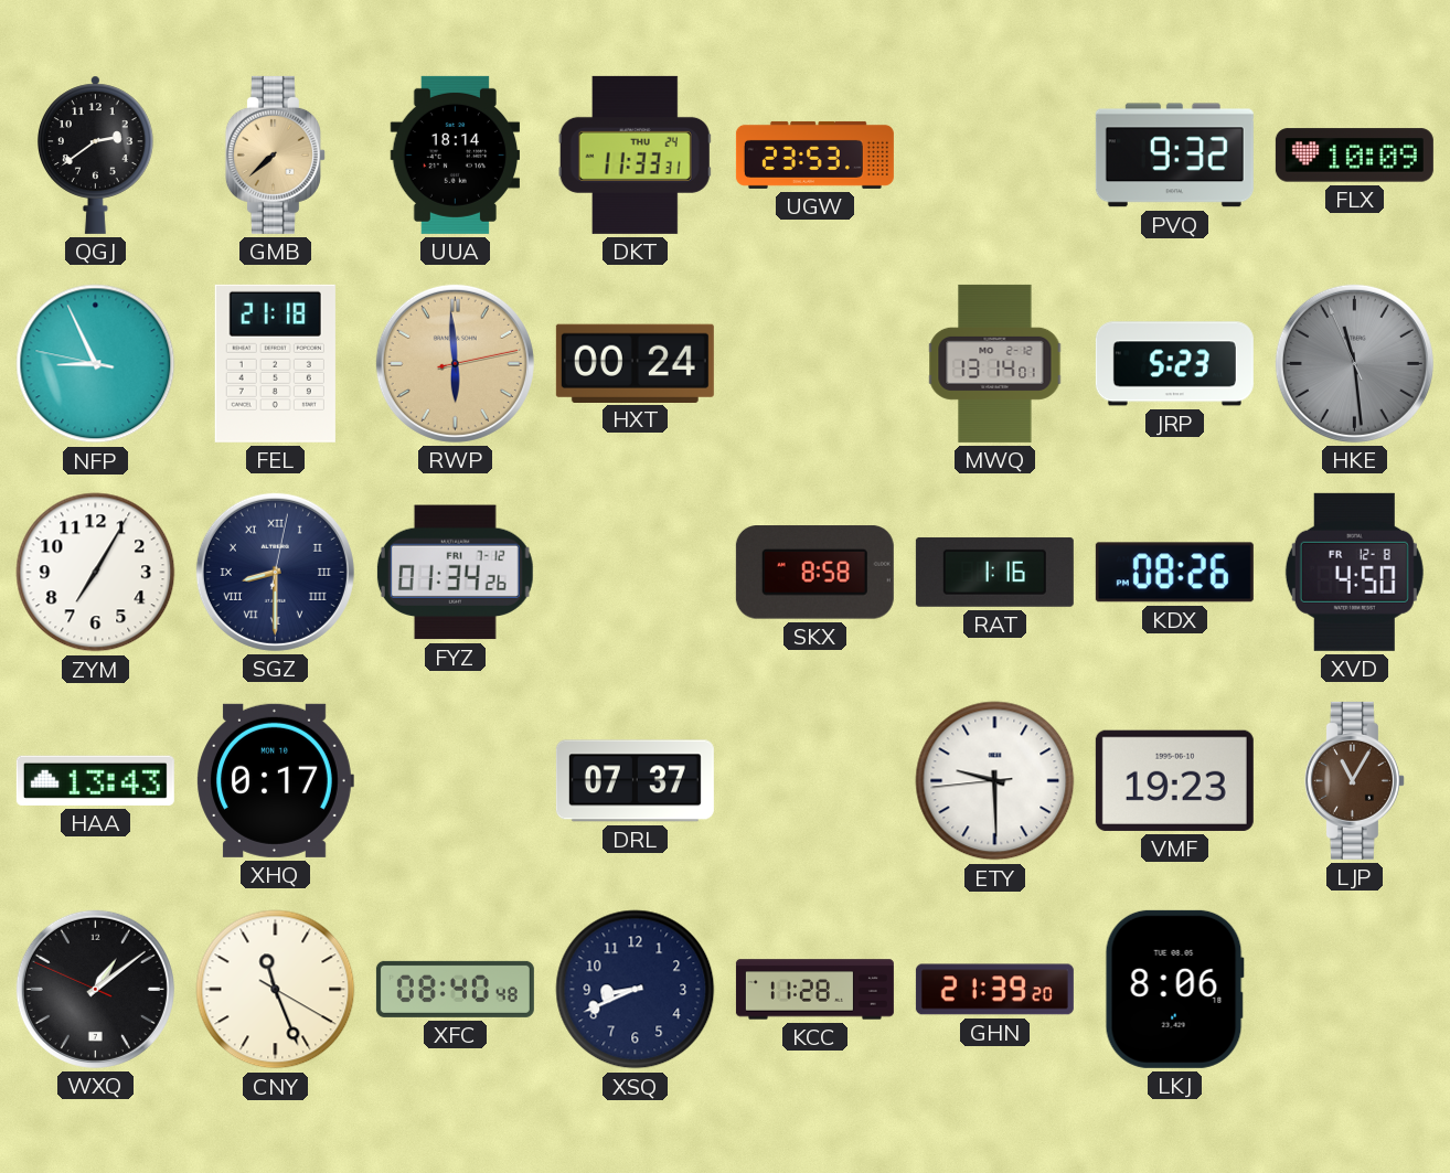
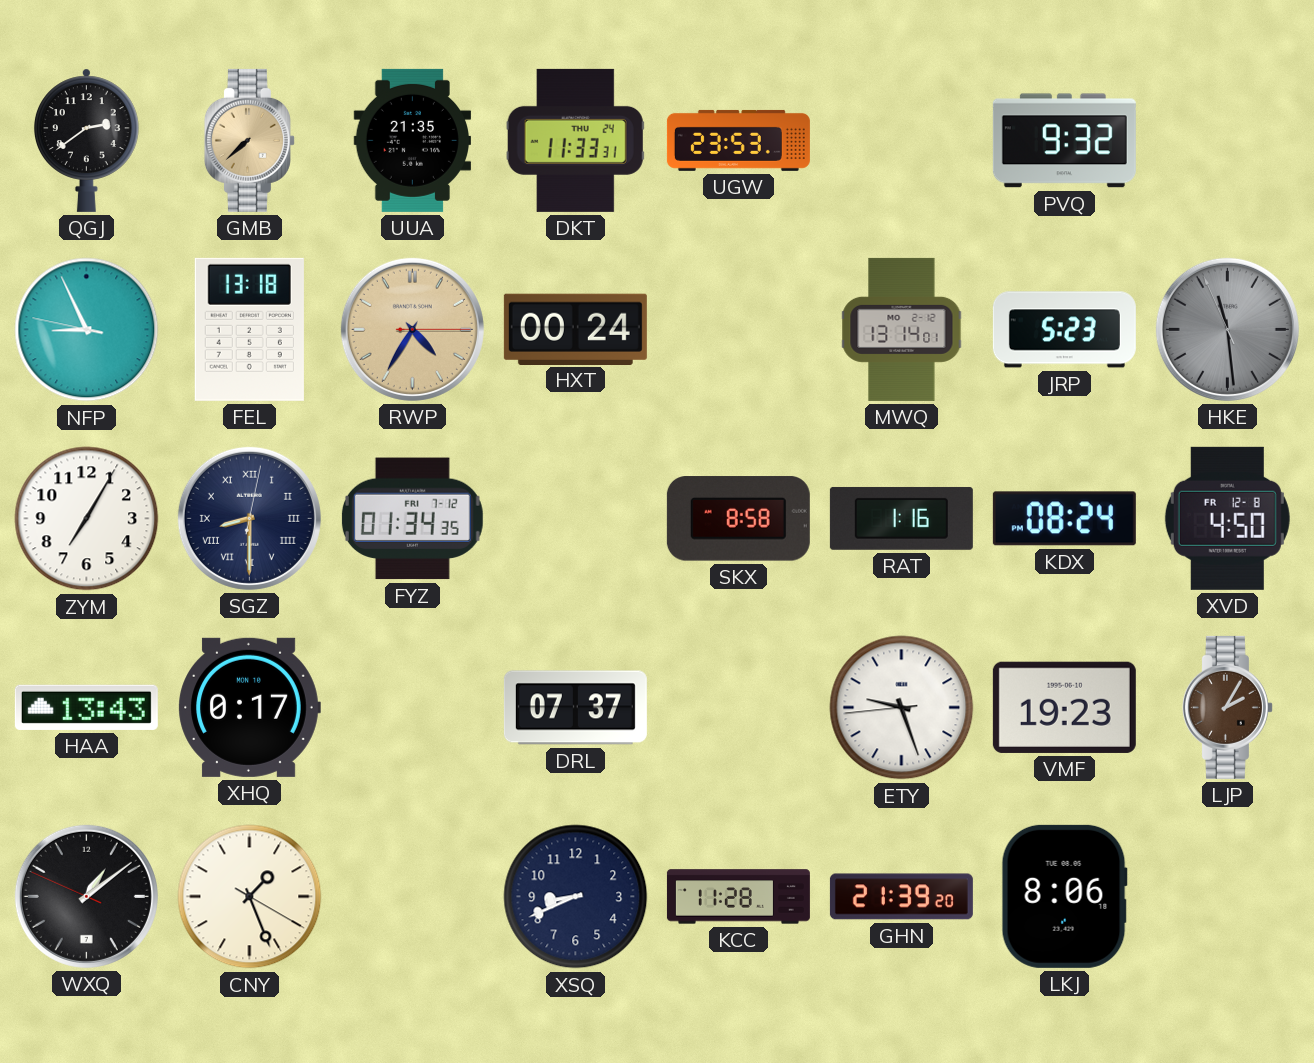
UUA: 18:14 -> 21:35
FLX: 10:09 -> none
FEL: 21:18 -> 13:18
RWP: 5:59 -> 4:35
FYZ: 01:34:26 -> 01:34:35
KDX: 08:26 -> 08:24
ETY: 9:29 -> 9:26
LJP: 11:05 -> 2:05
CNY: 11:26 -> 1:26
XFC: 08:40 -> none
